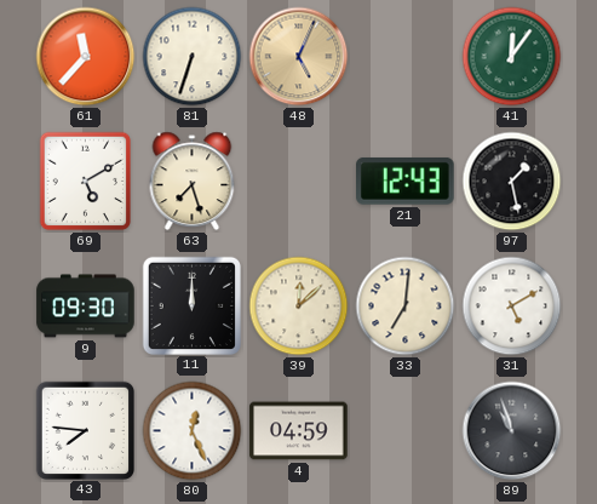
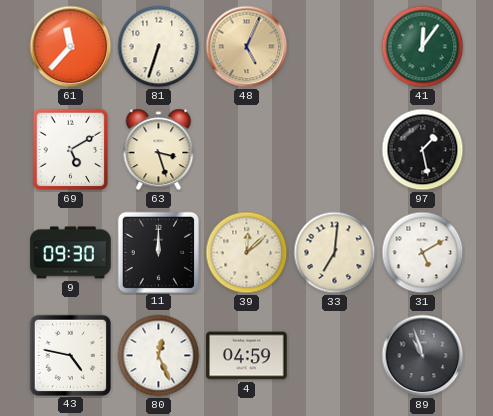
63: 7:27 -> 3:27
21: 12:43 -> none
43: 7:46 -> 4:47
